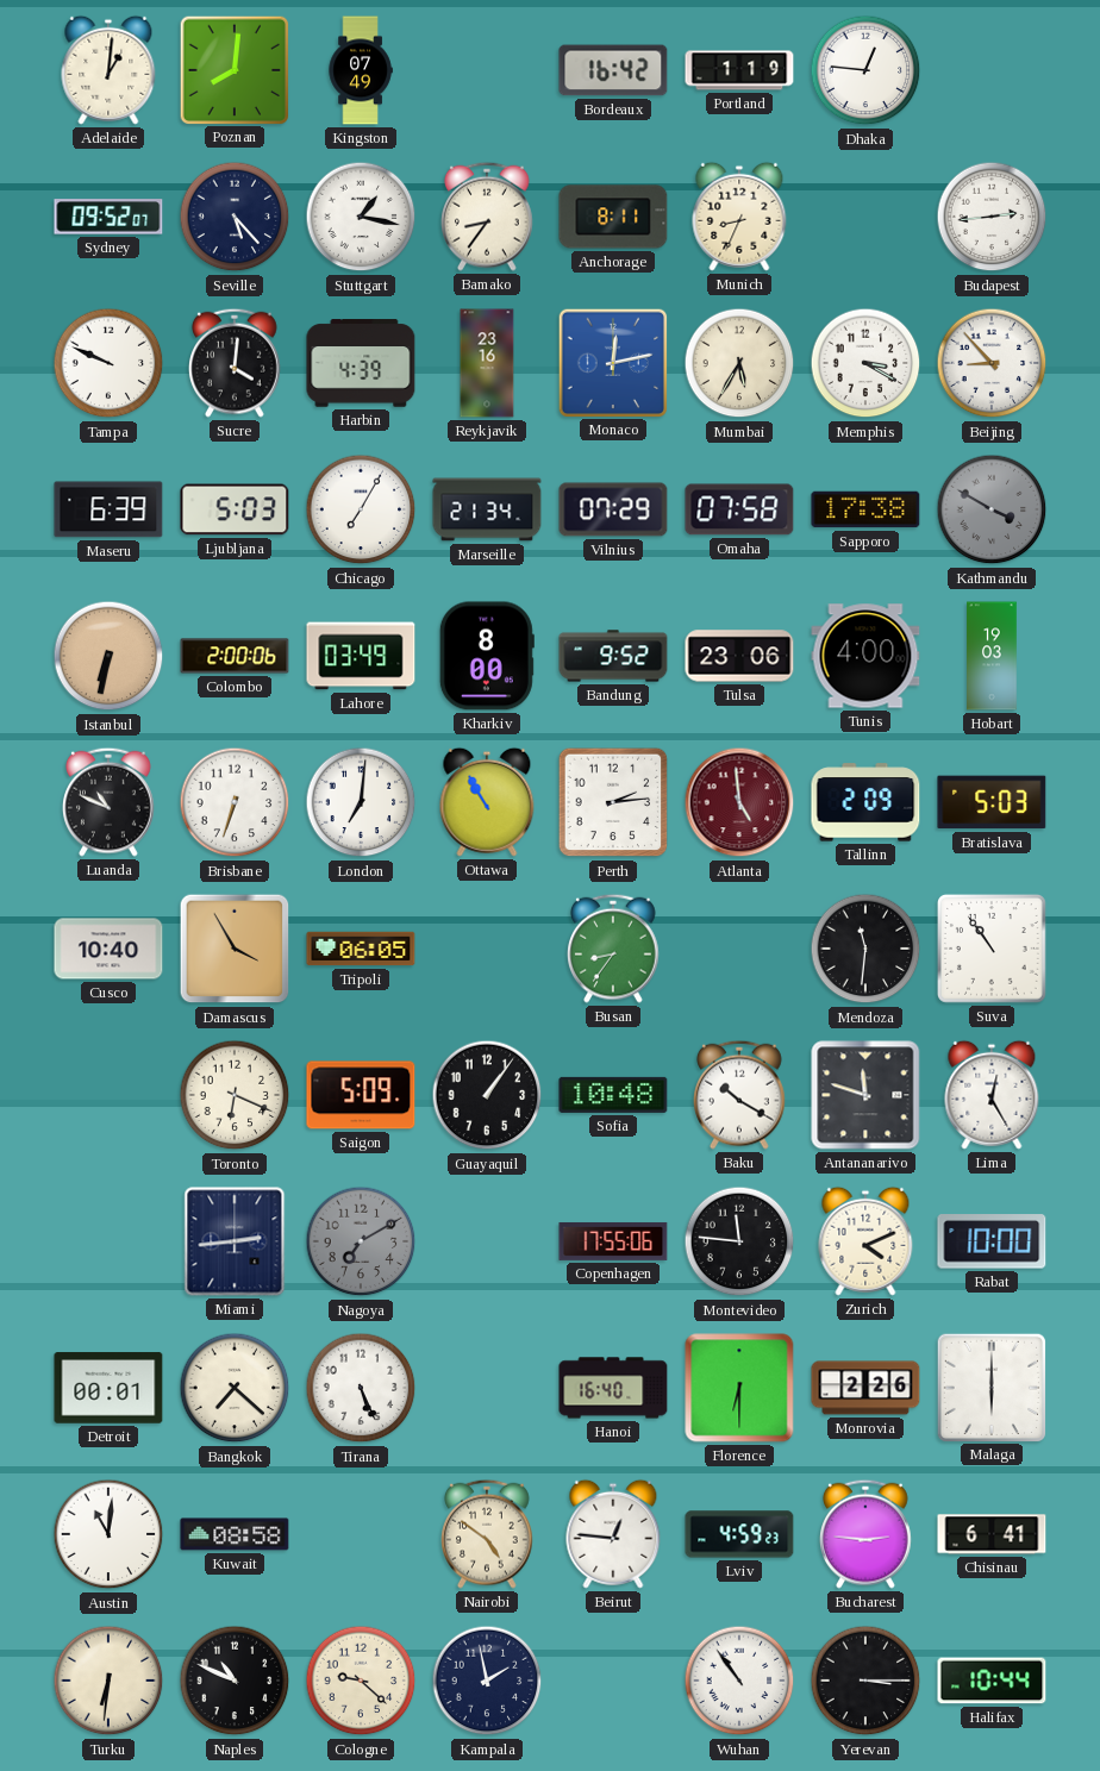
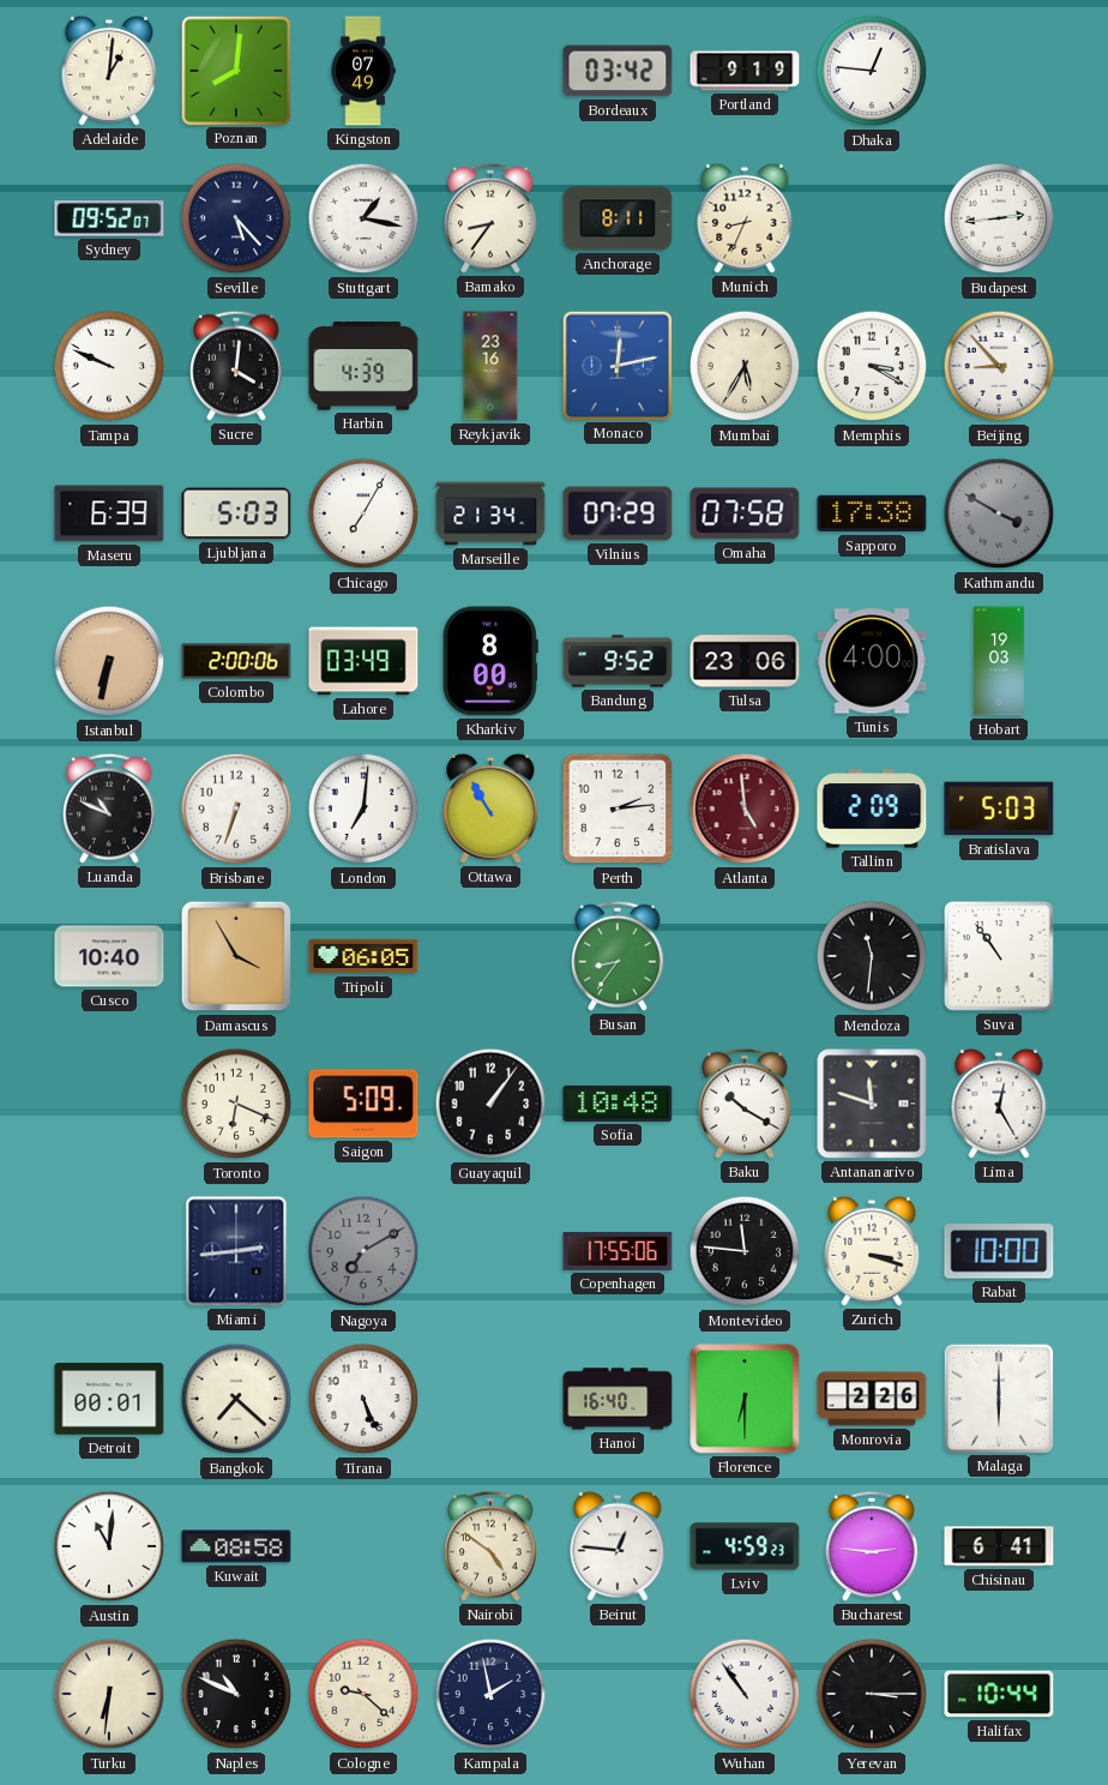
Bordeaux: 16:42 -> 03:42
Portland: 1:19 -> 9:19
Zurich: 4:11 -> 3:18
